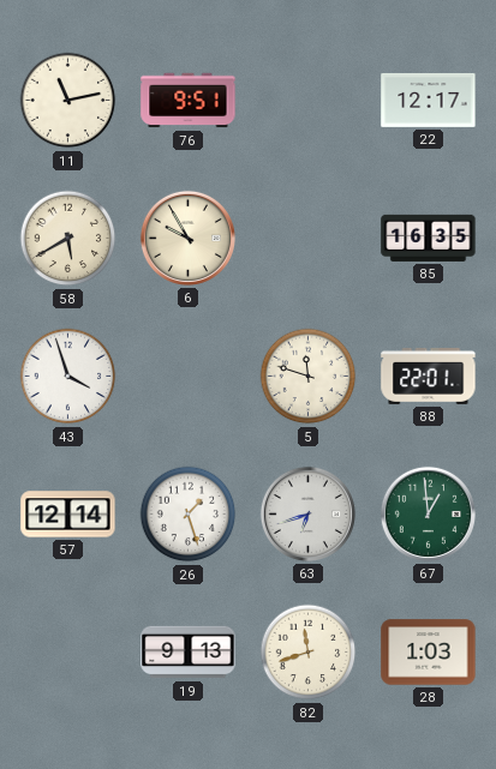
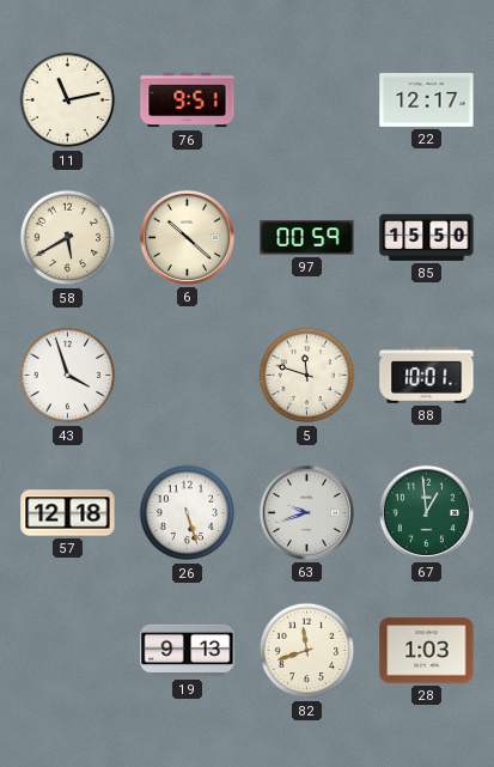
6: 9:55 -> 10:22
97: none -> 00:59
85: 16:35 -> 15:50
88: 22:01 -> 10:01
57: 12:14 -> 12:18
26: 1:27 -> 5:27
63: 6:42 -> 9:42
